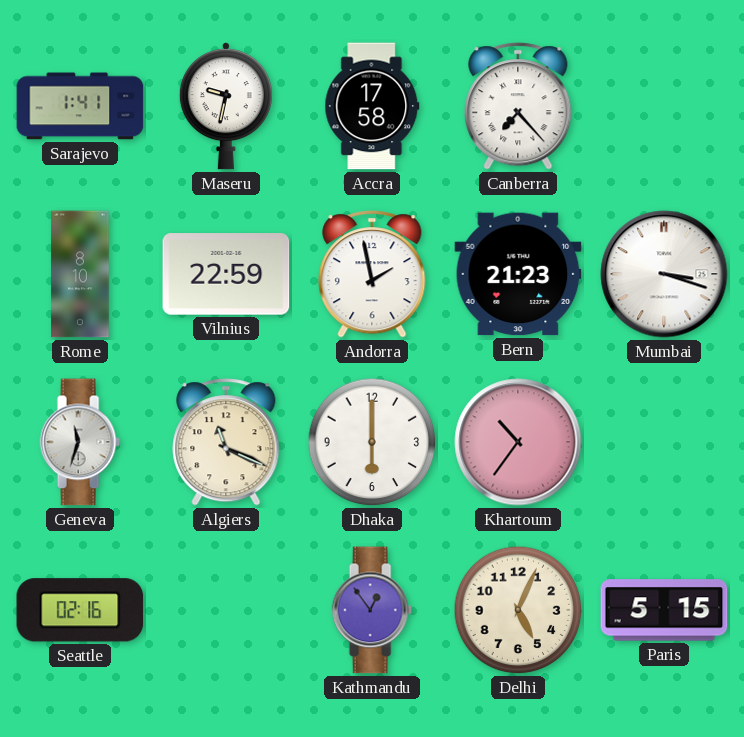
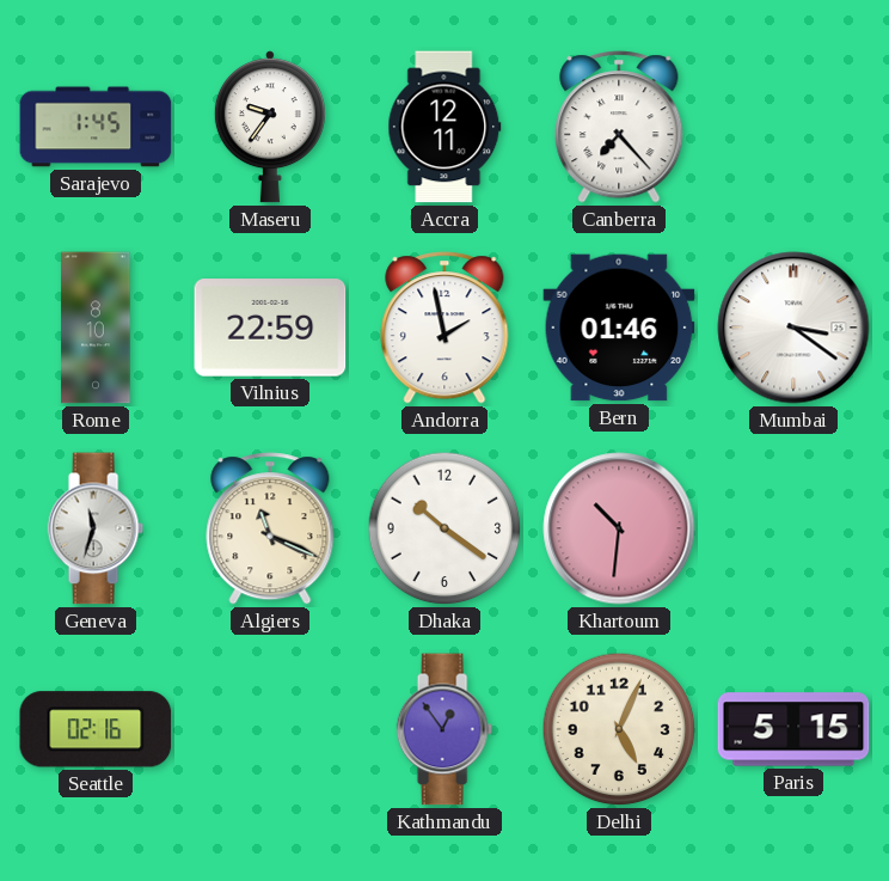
Sarajevo: 1:41 -> 1:45
Maseru: 9:32 -> 9:36
Accra: 17:58 -> 12:11
Bern: 21:23 -> 01:46
Mumbai: 3:18 -> 3:21
Dhaka: 6:00 -> 10:21
Khartoum: 10:36 -> 10:31
